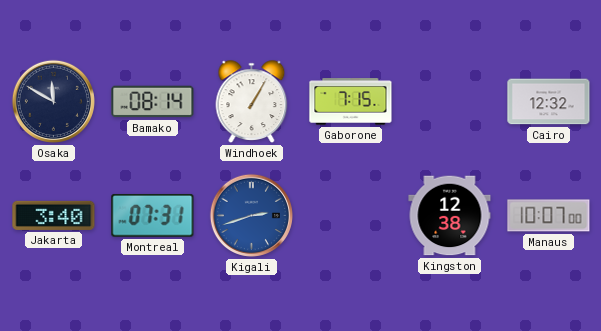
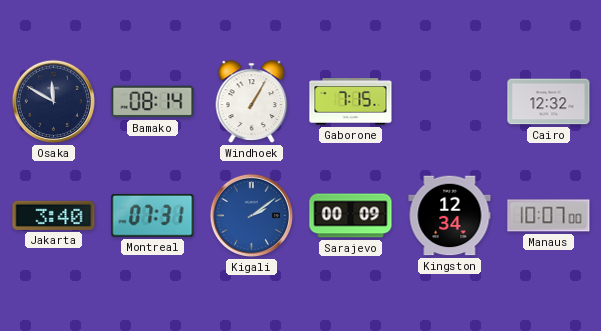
Kigali: 2:42 -> 2:09
Sarajevo: none -> 00:09
Kingston: 12:38 -> 12:34
